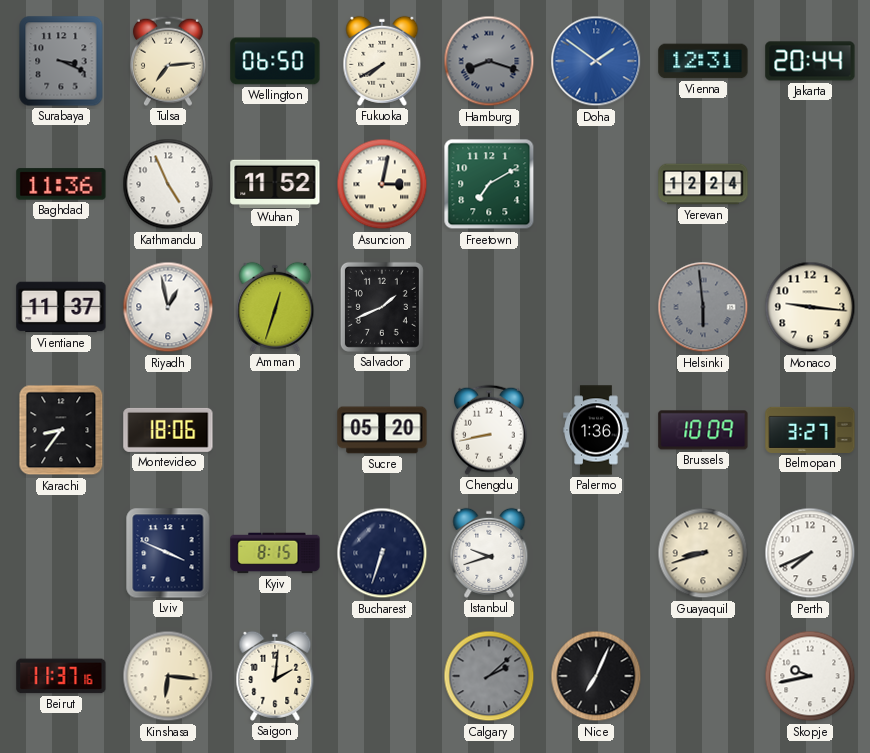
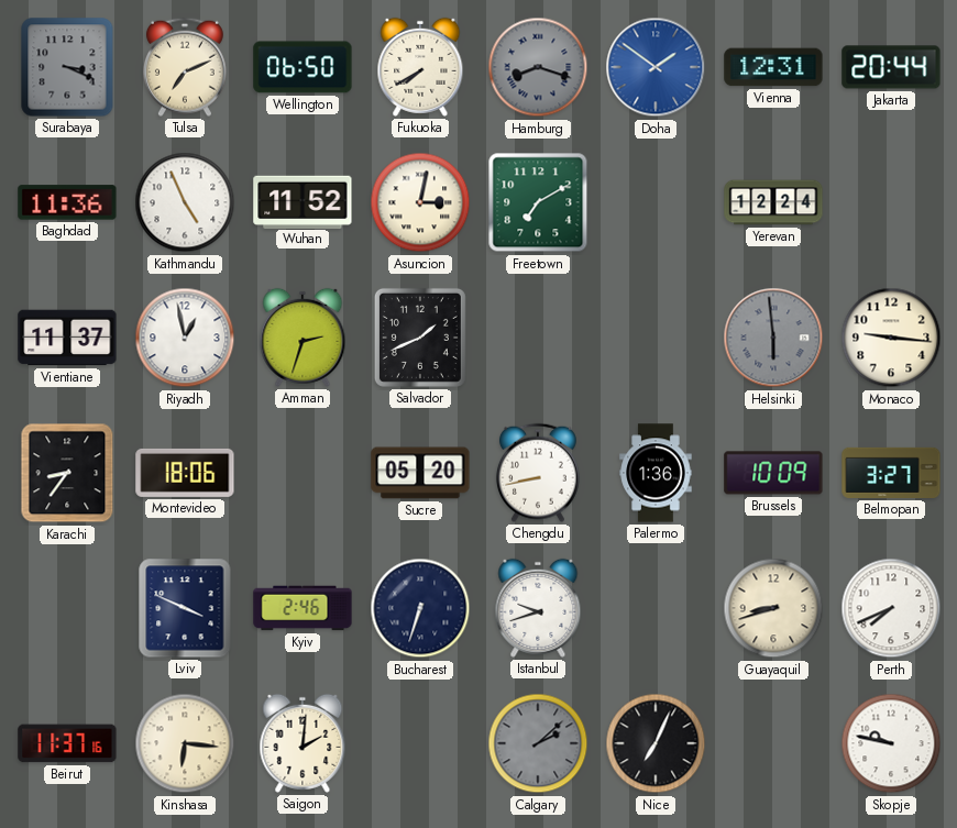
Tulsa: 7:14 -> 7:11
Amman: 12:33 -> 2:33
Kyiv: 8:15 -> 2:46
Skopje: 9:43 -> 9:47
